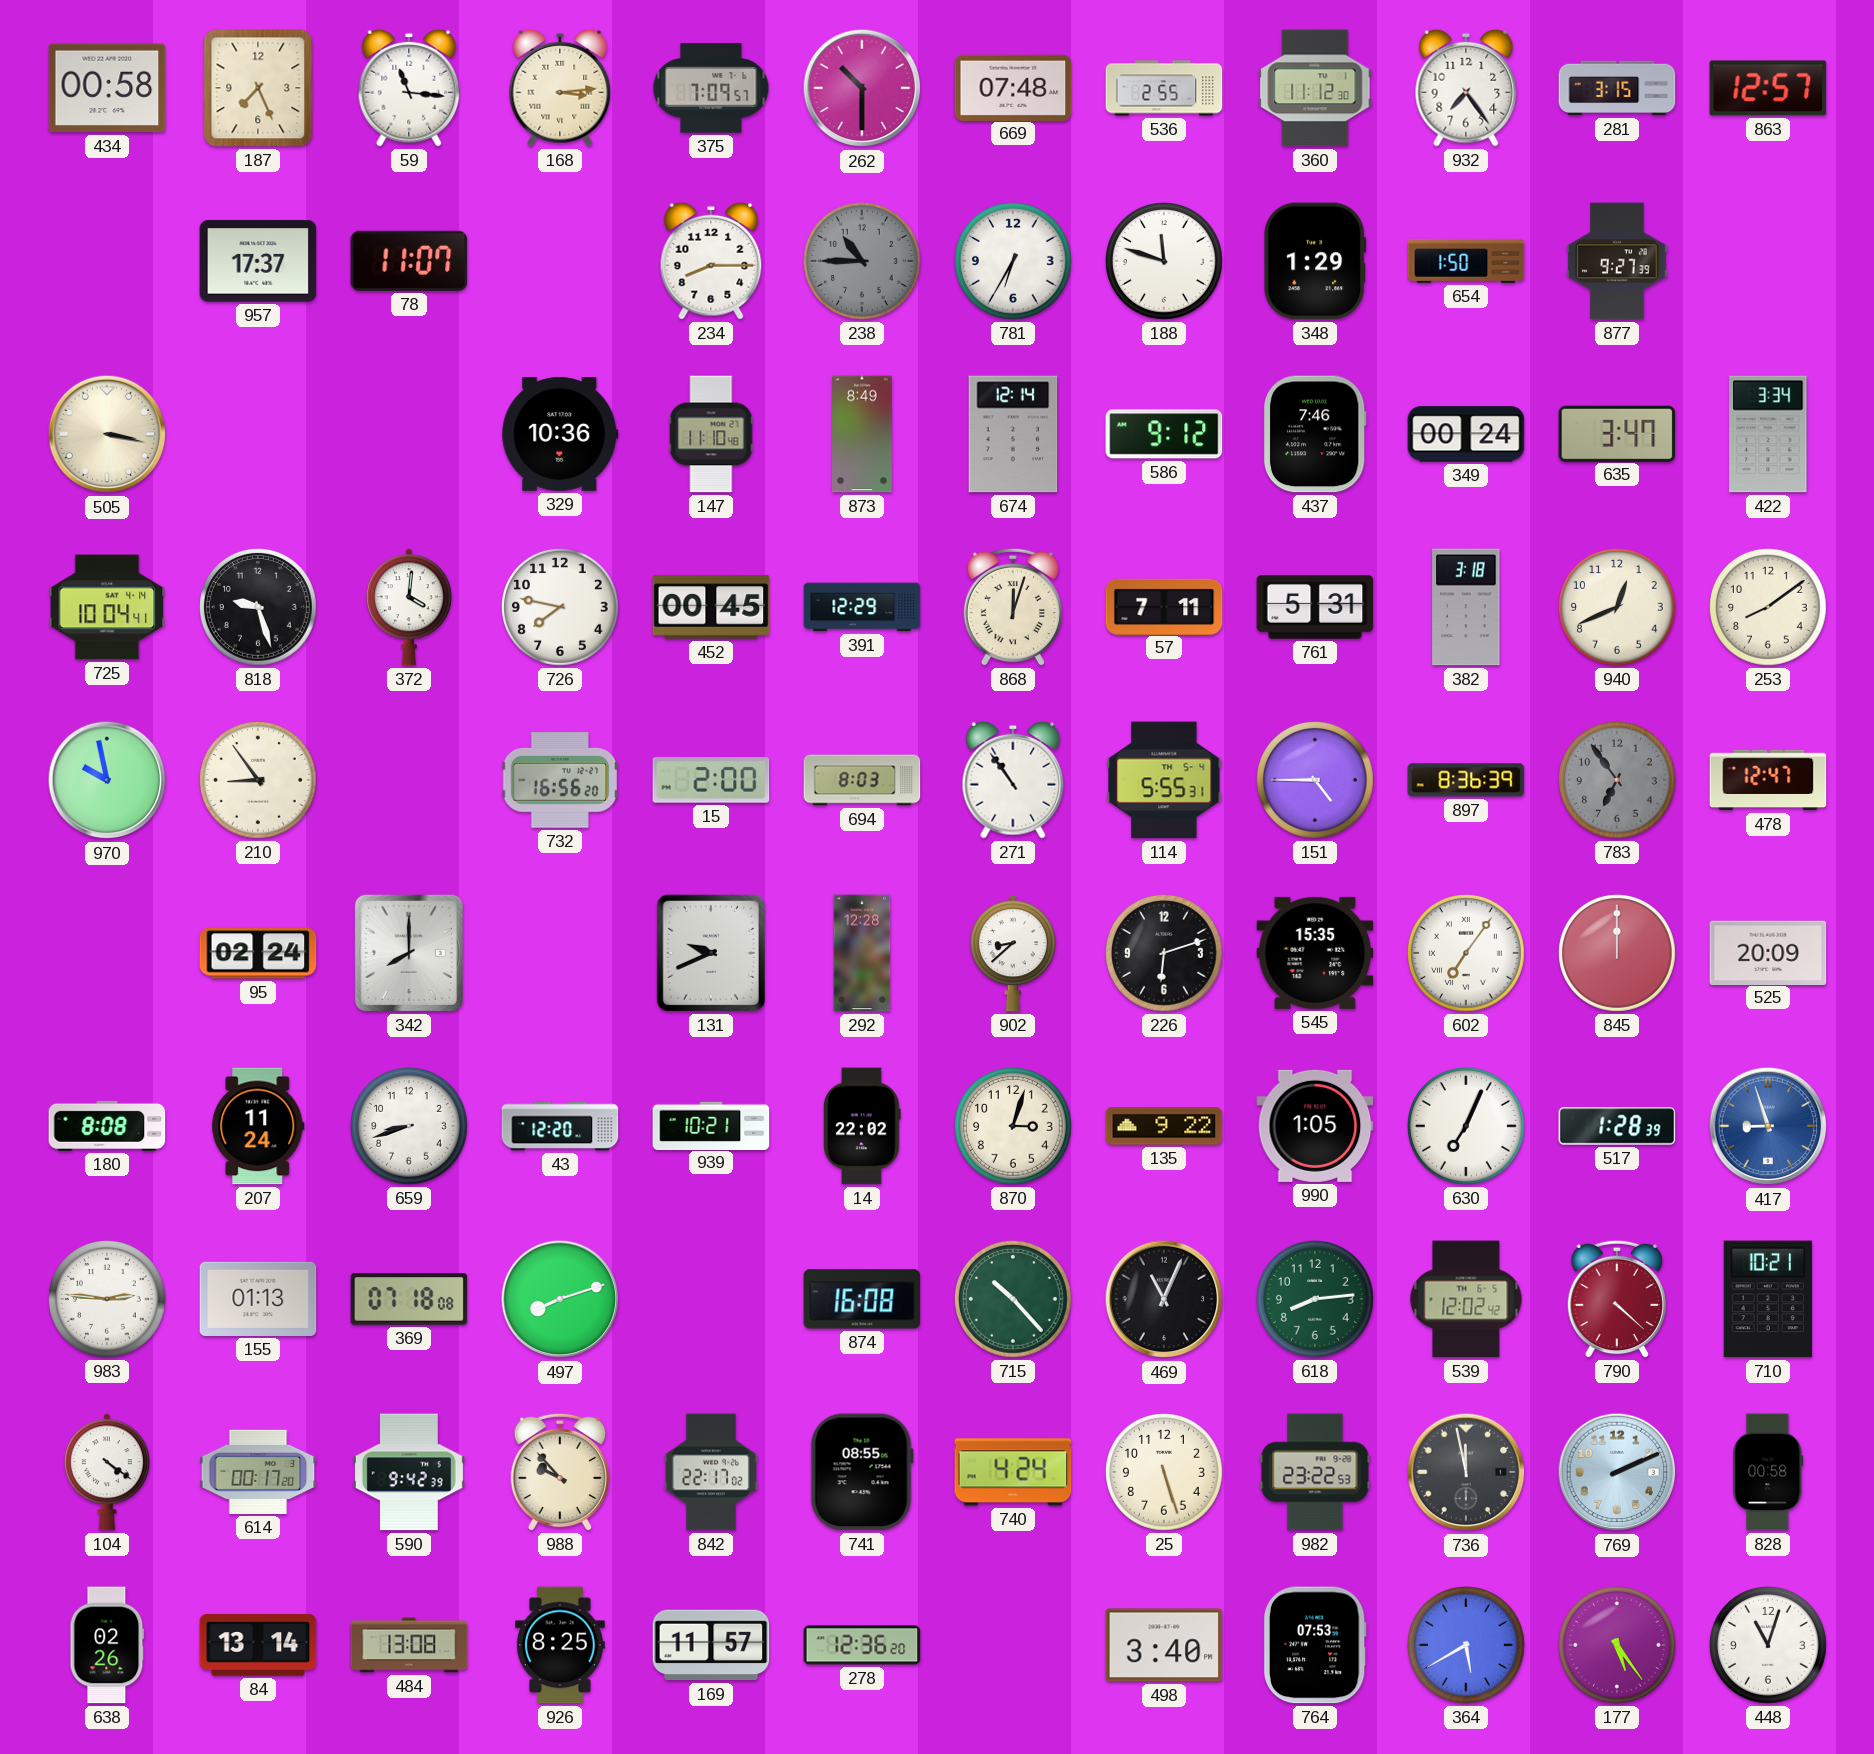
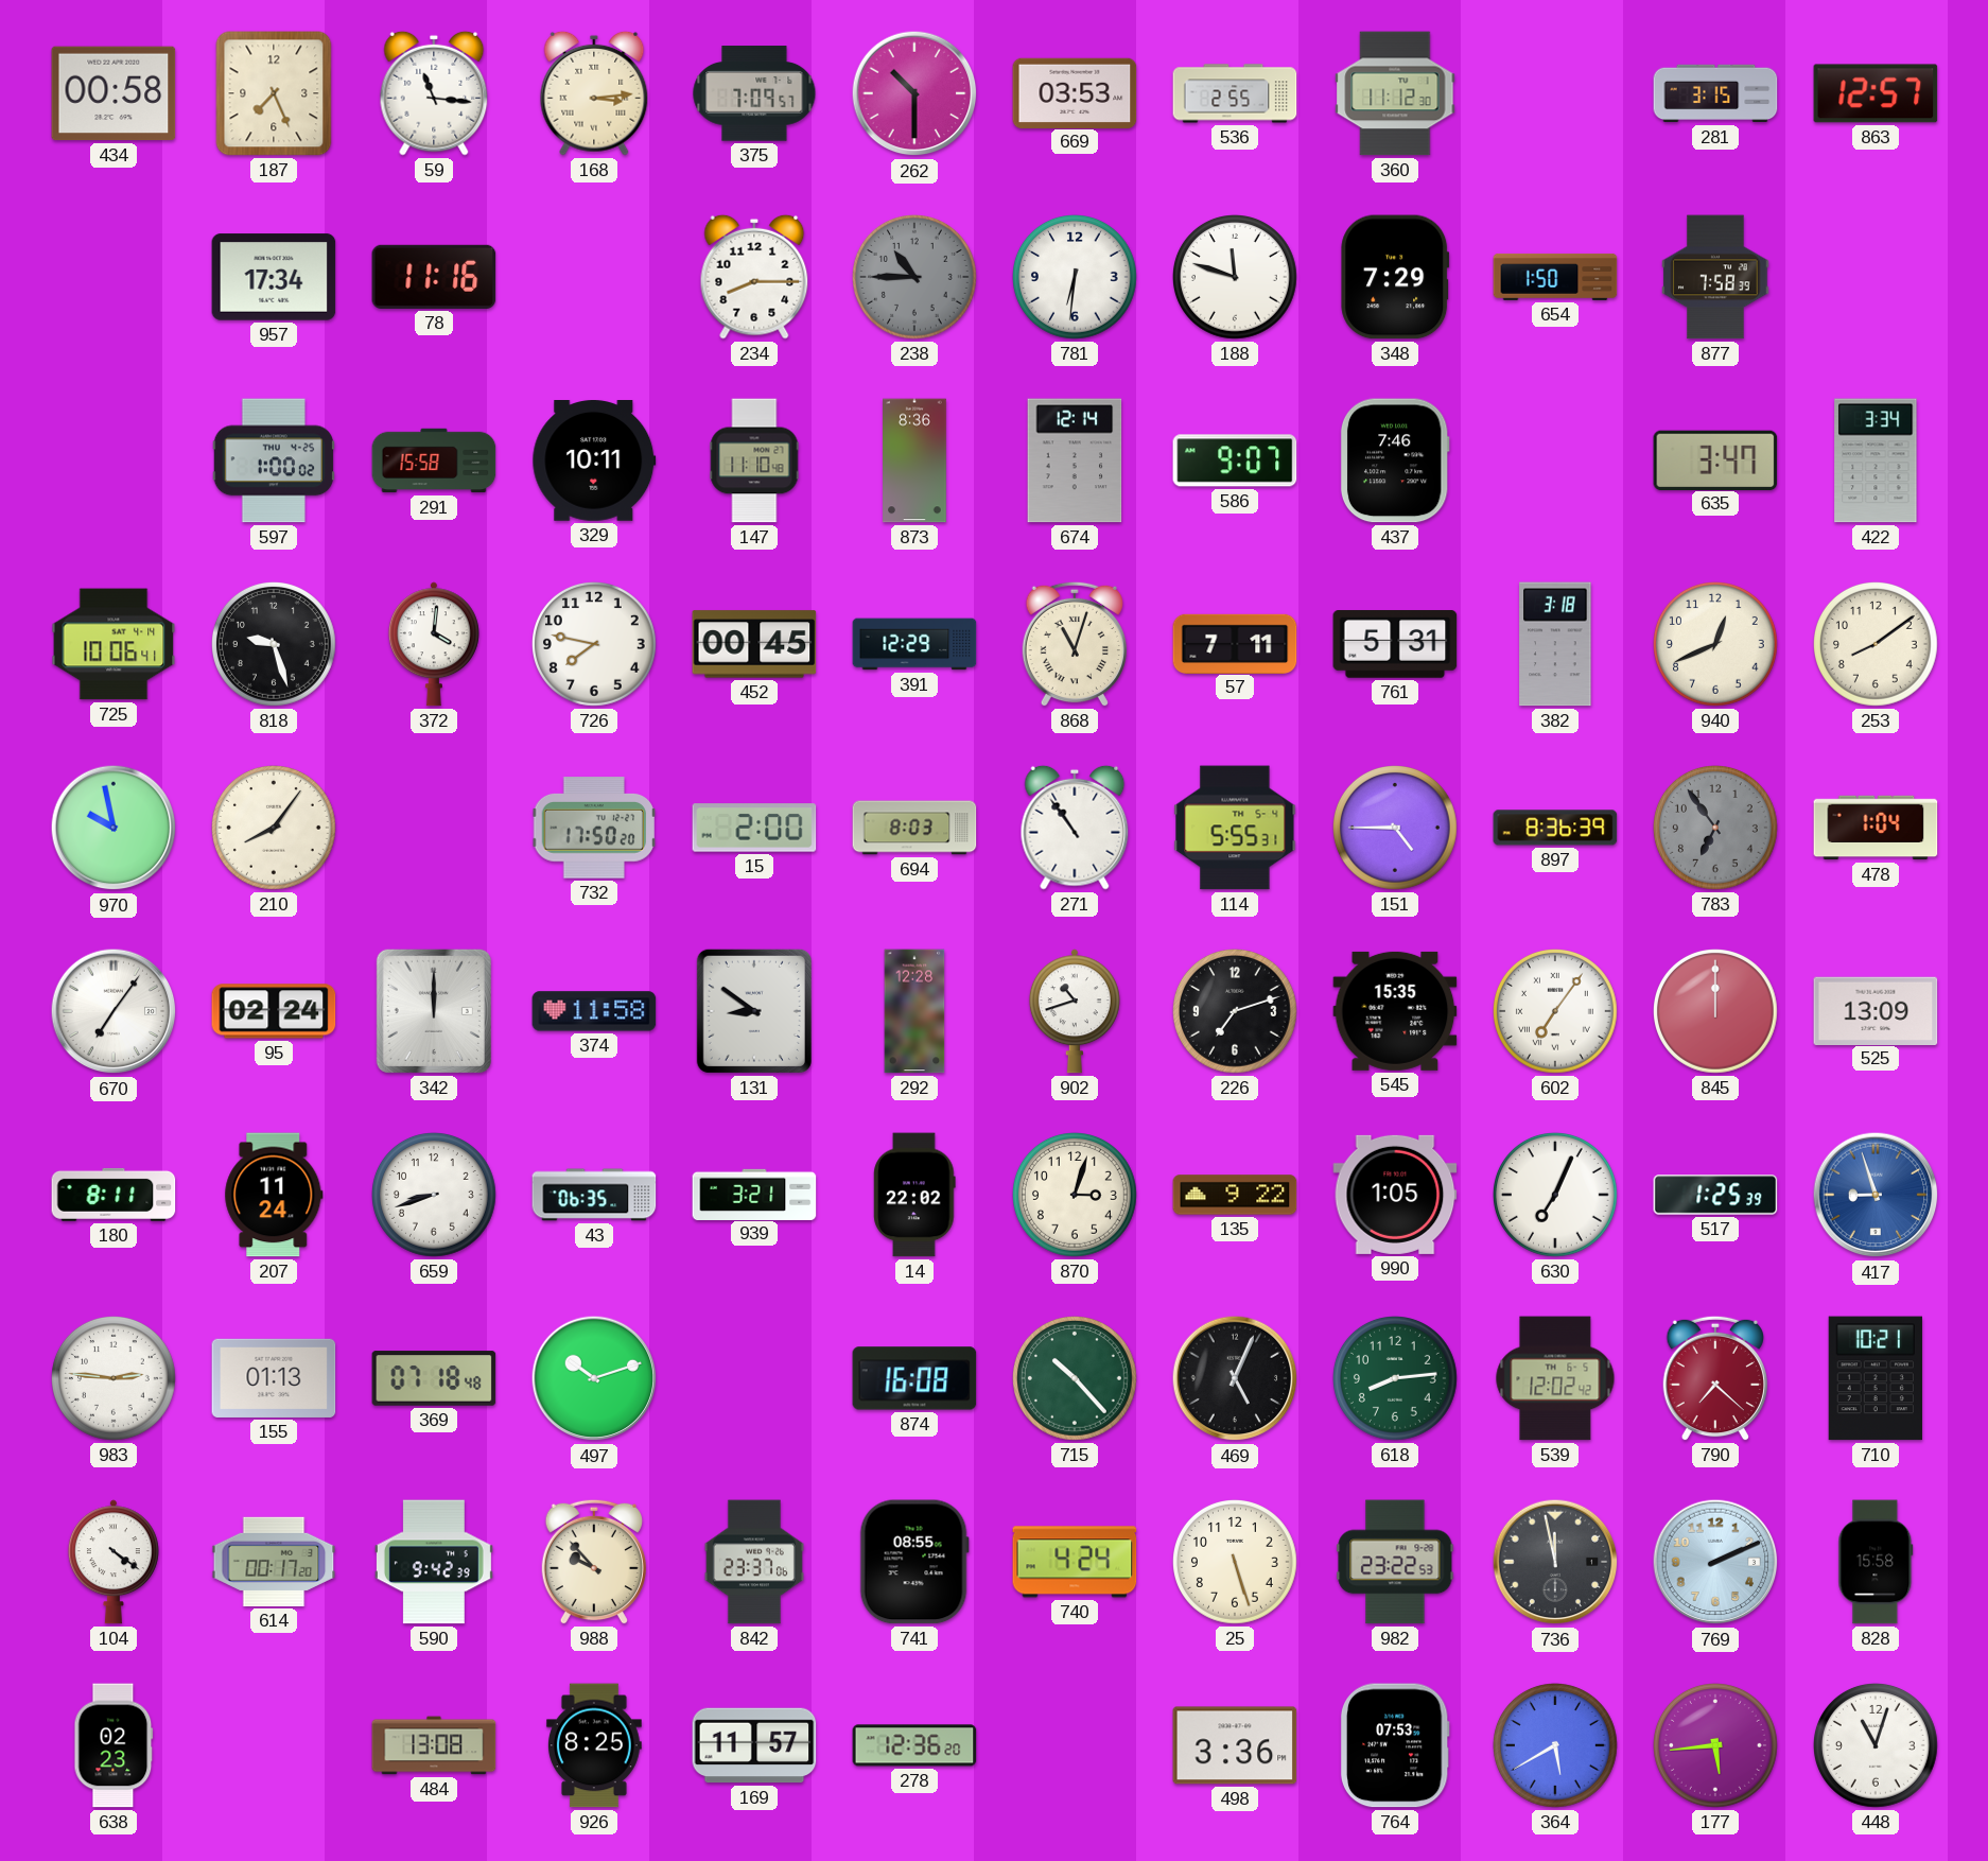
669: 07:48 -> 03:53
932: 7:24 -> none
957: 17:37 -> 17:34
78: 11:07 -> 11:16
781: 6:35 -> 6:31
348: 1:29 -> 7:29
877: 9:27 -> 7:58
505: 3:17 -> none
597: none -> 1:00
291: none -> 15:58
329: 10:36 -> 10:11
873: 8:49 -> 8:36
586: 9:12 -> 9:07
349: 00:24 -> none
725: 10:04 -> 10:06
868: 12:03 -> 11:03
210: 8:54 -> 8:06
732: 16:56 -> 17:50
478: 12:47 -> 1:04
670: none -> 7:06
342: 8:00 -> 12:00
374: none -> 11:58
131: 9:41 -> 8:51
902: 8:38 -> 10:42
226: 6:12 -> 7:12
525: 20:09 -> 13:09
180: 8:08 -> 8:11
43: 12:20 -> 06:35
939: 10:21 -> 3:21
517: 1:28 -> 1:25
369: 07:18:08 -> 07:18:48
497: 8:12 -> 10:12
469: 11:04 -> 5:04
790: 4:22 -> 7:22
842: 22:17 -> 23:37
828: 00:58 -> 15:58
638: 02:26 -> 02:23
84: 13:14 -> none
498: 3:40 -> 3:36
177: 5:24 -> 5:44
